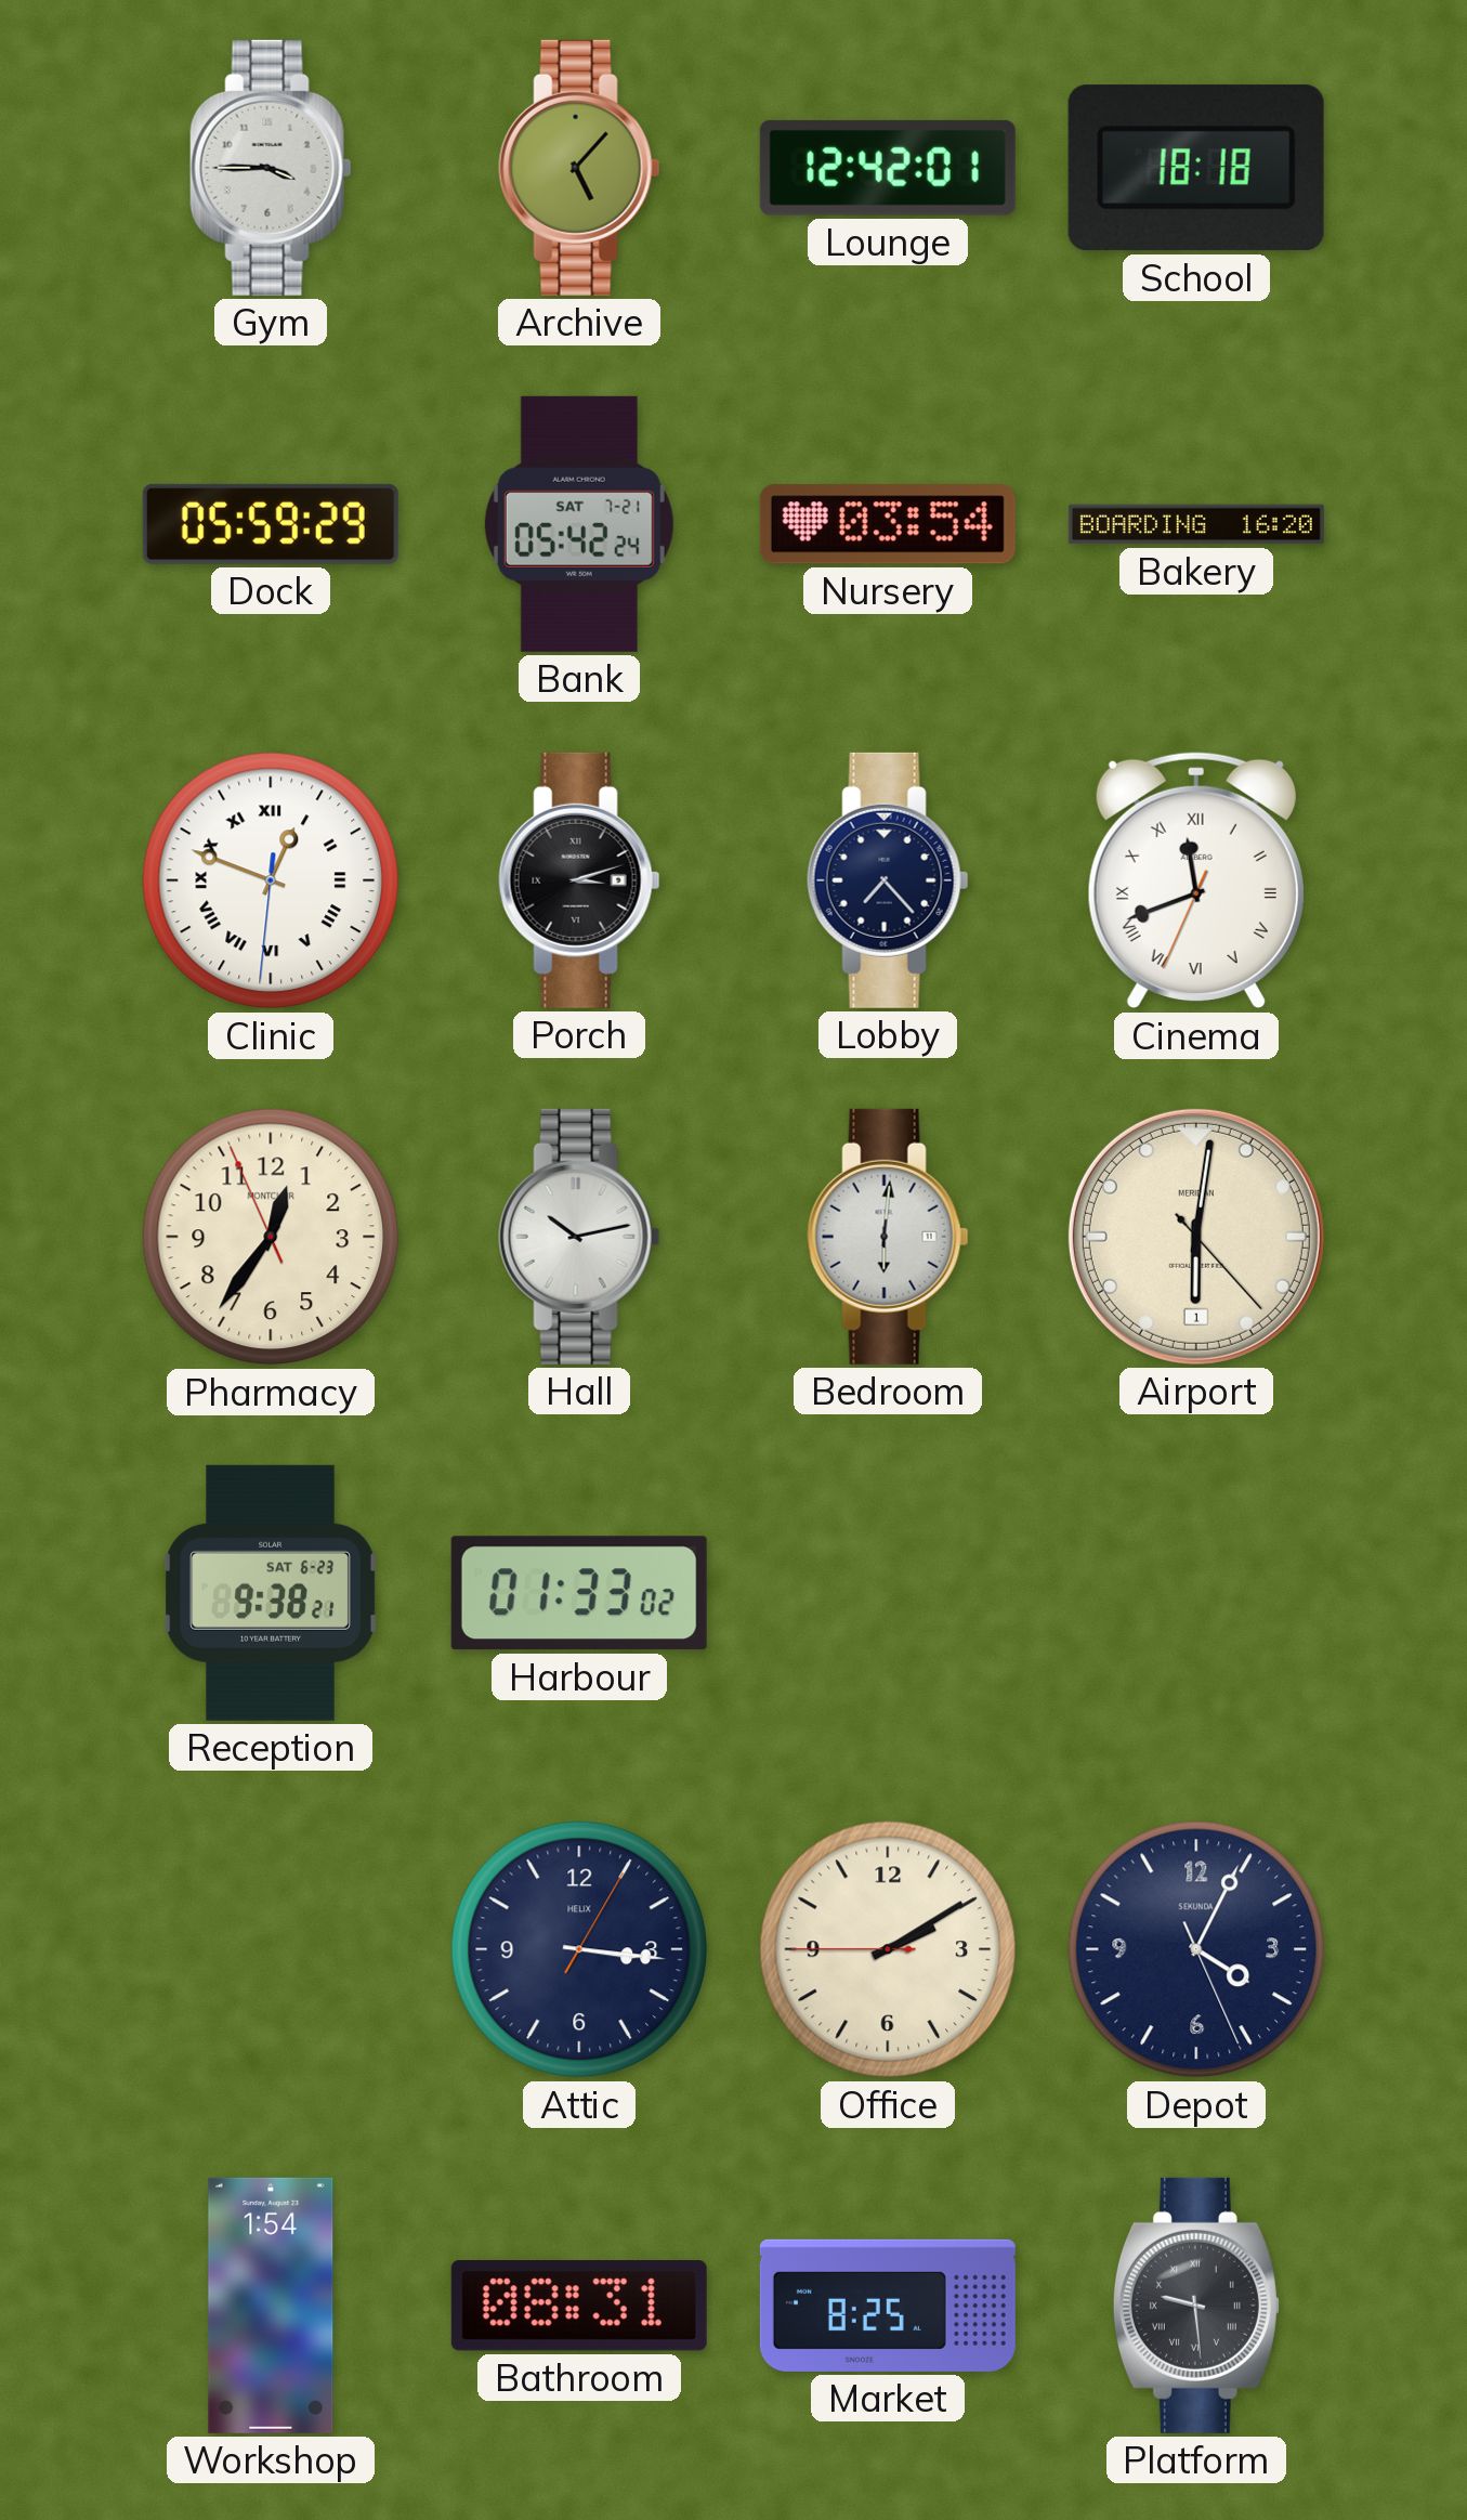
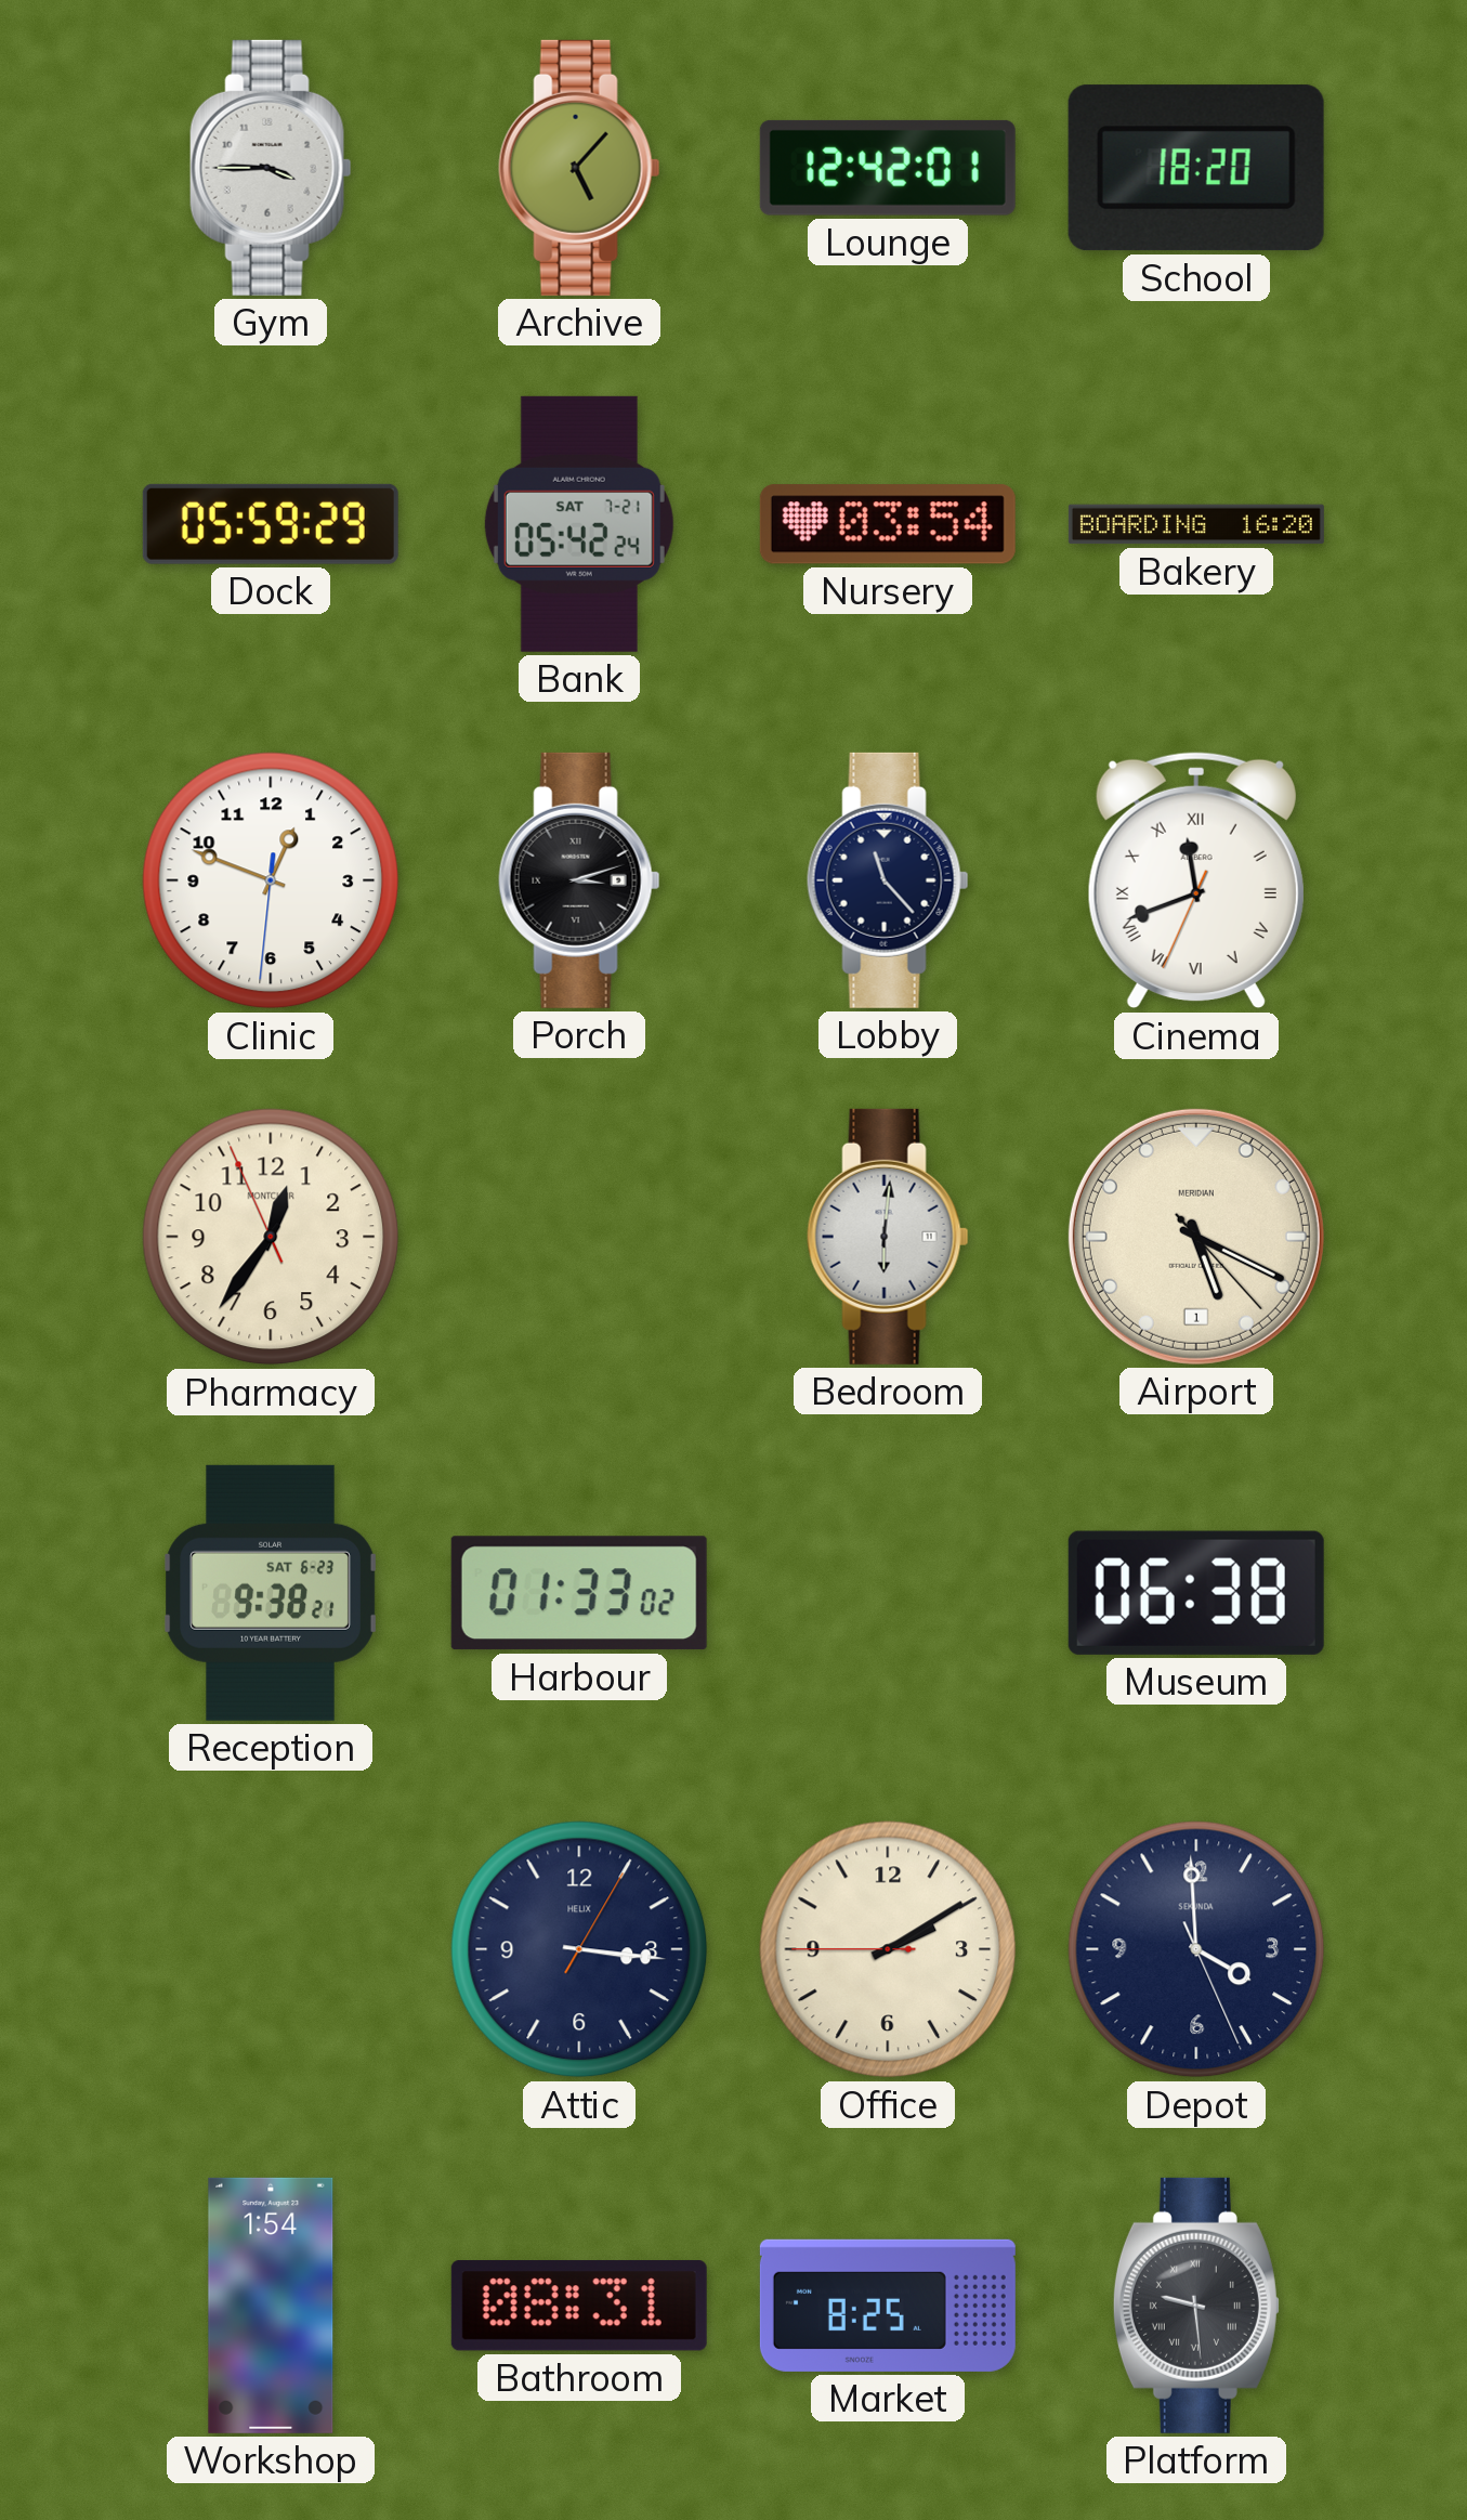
School: 18:18 -> 18:20
Clinic numerals: Roman -> Arabic
Lobby: 7:23 -> 11:23
Hall: 10:13 -> none
Airport: 6:01 -> 5:19
Museum: none -> 06:38
Depot: 4:04 -> 3:59
